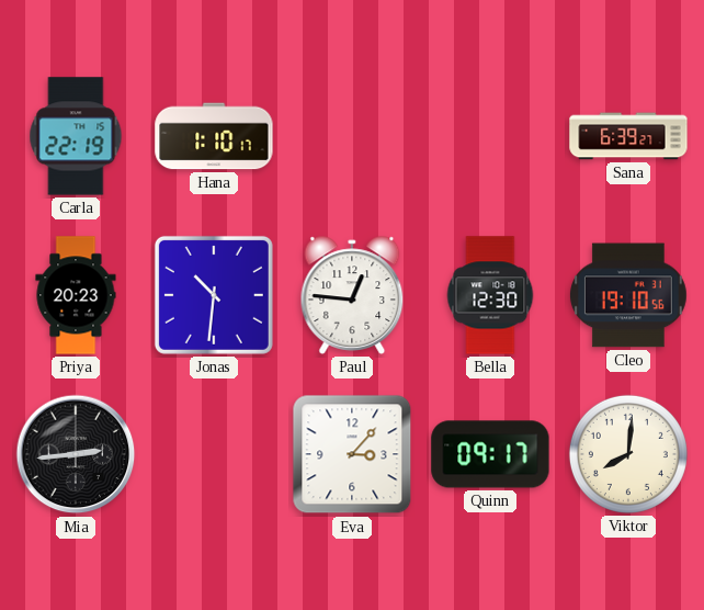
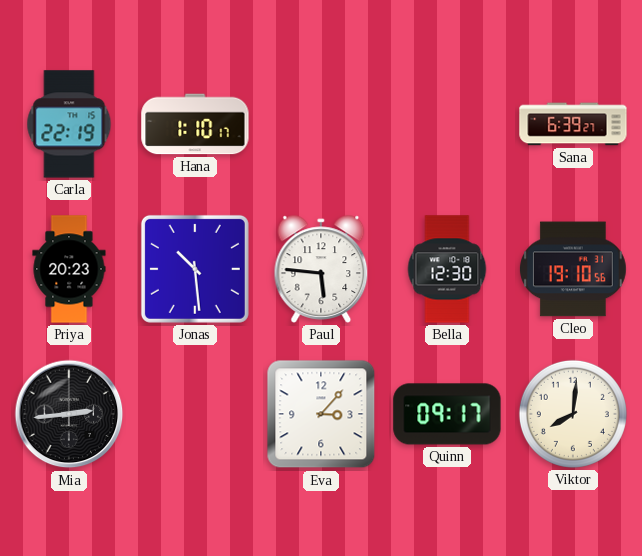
Jonas: 10:31 -> 10:29
Paul: 12:46 -> 5:46
